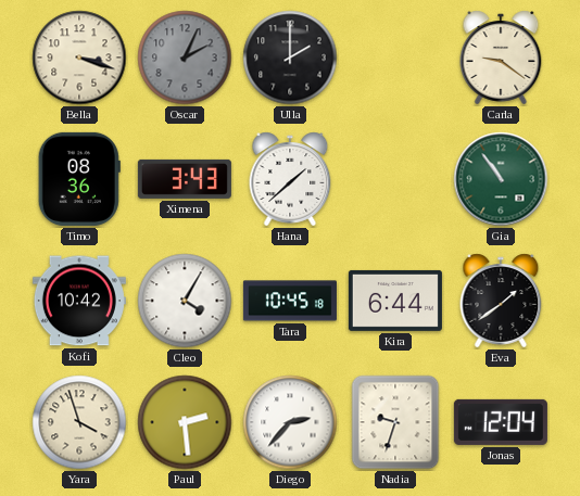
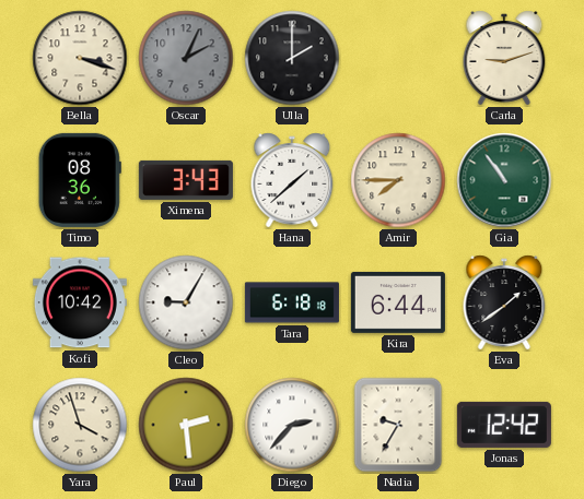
Carla: 9:21 -> 9:12
Amir: none -> 7:45
Cleo: 4:05 -> 9:05
Tara: 10:45 -> 6:18
Nadia: 9:33 -> 9:35
Jonas: 12:04 -> 12:42
